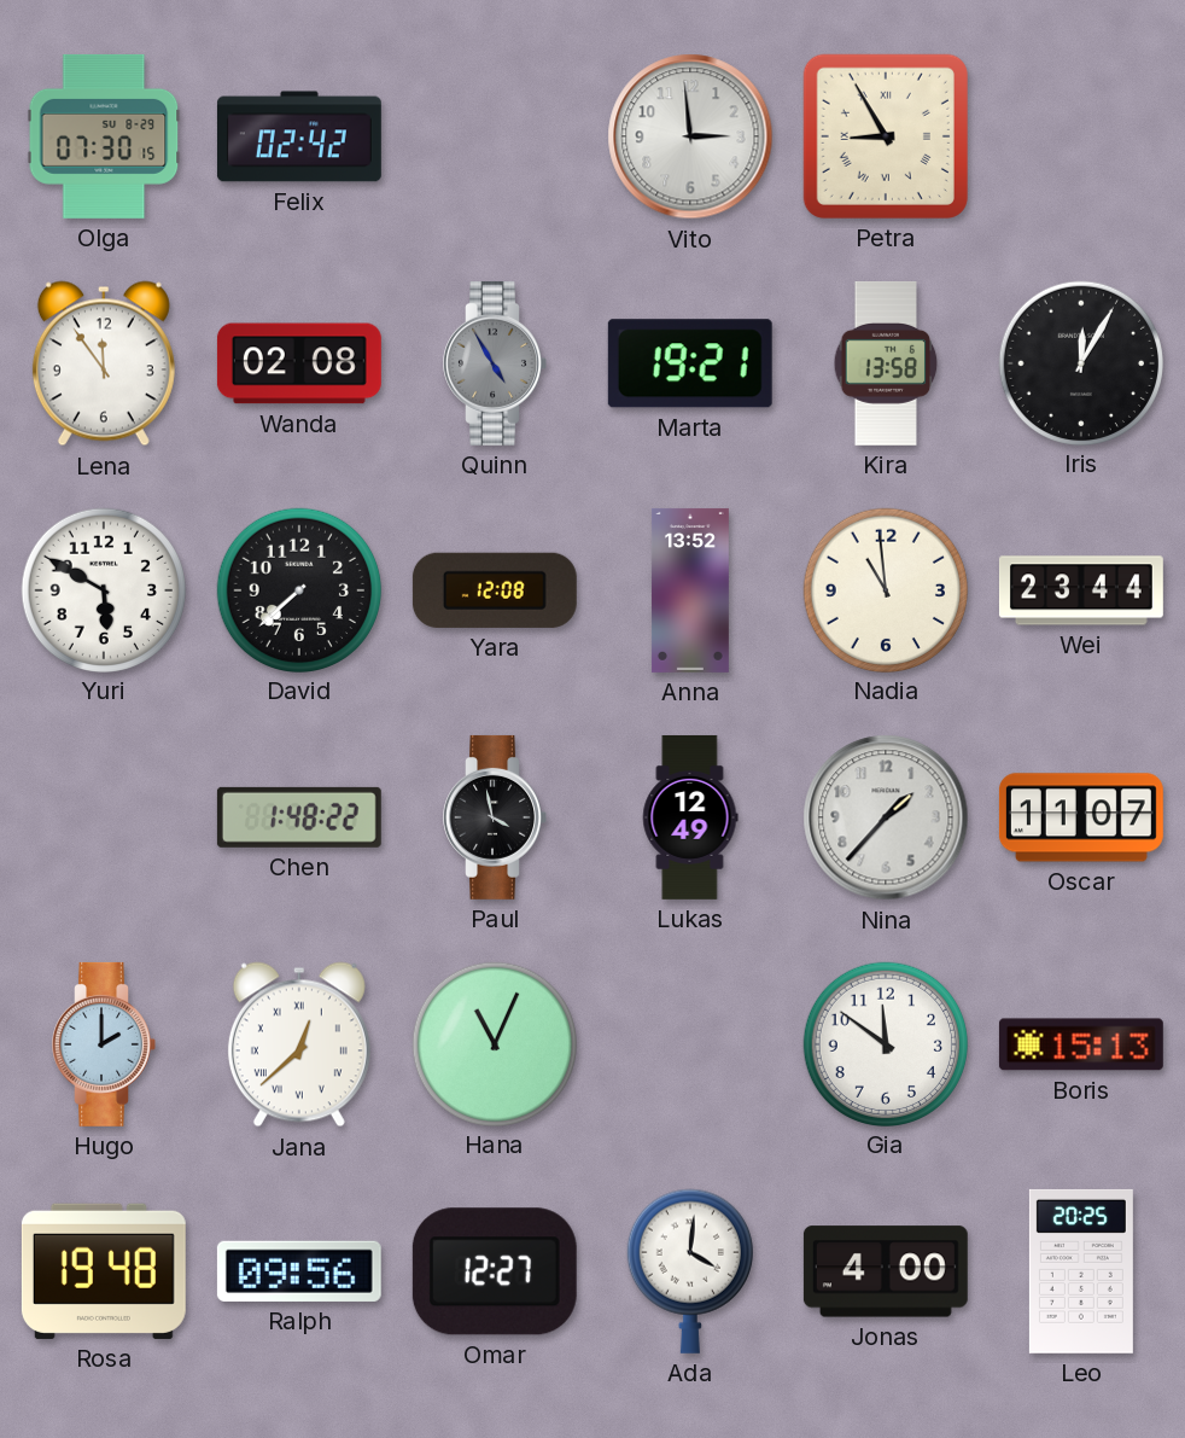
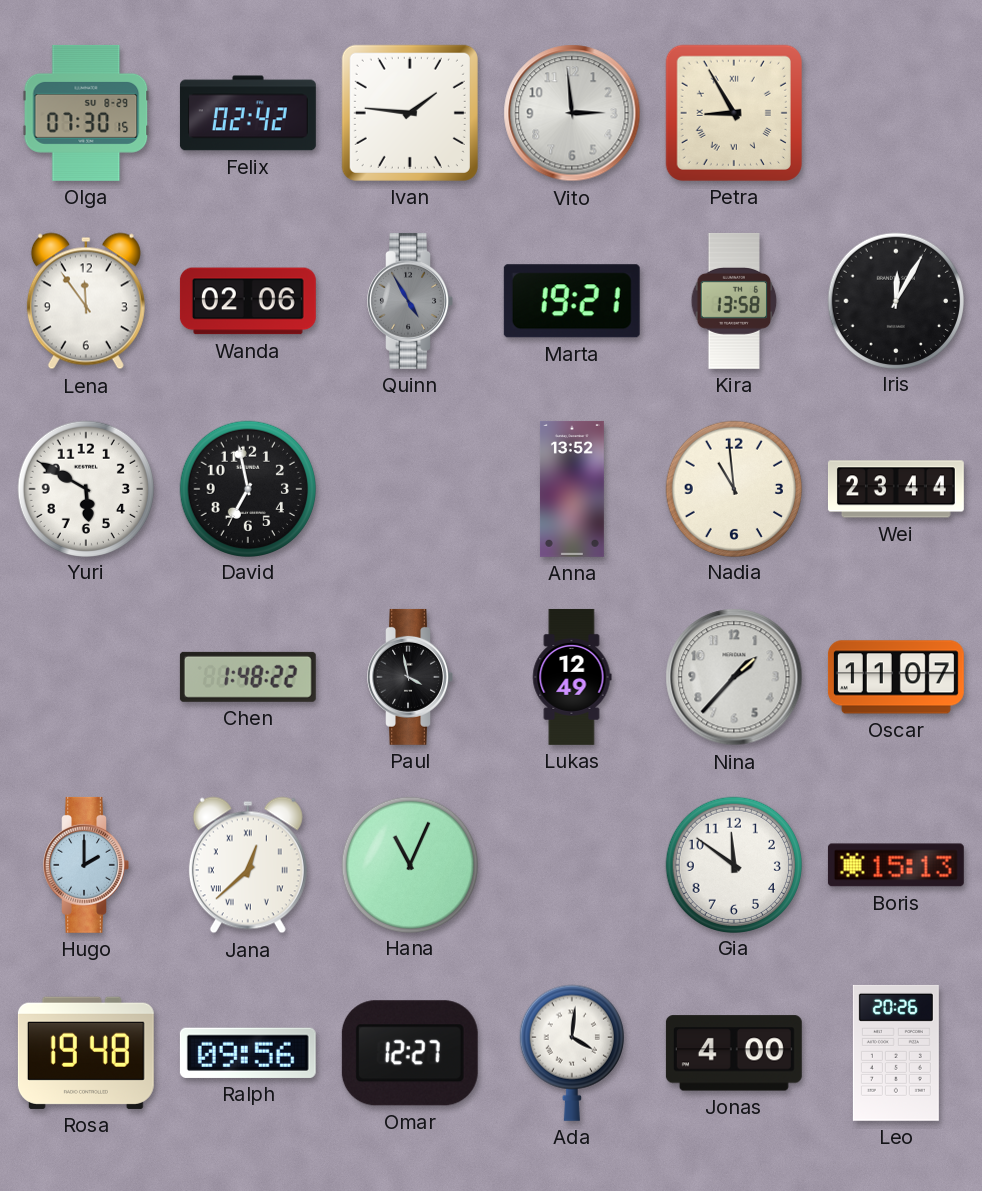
Ivan: none -> 1:46
Wanda: 02:08 -> 02:06
David: 7:38 -> 6:58
Yara: 12:08 -> none
Leo: 20:25 -> 20:26
